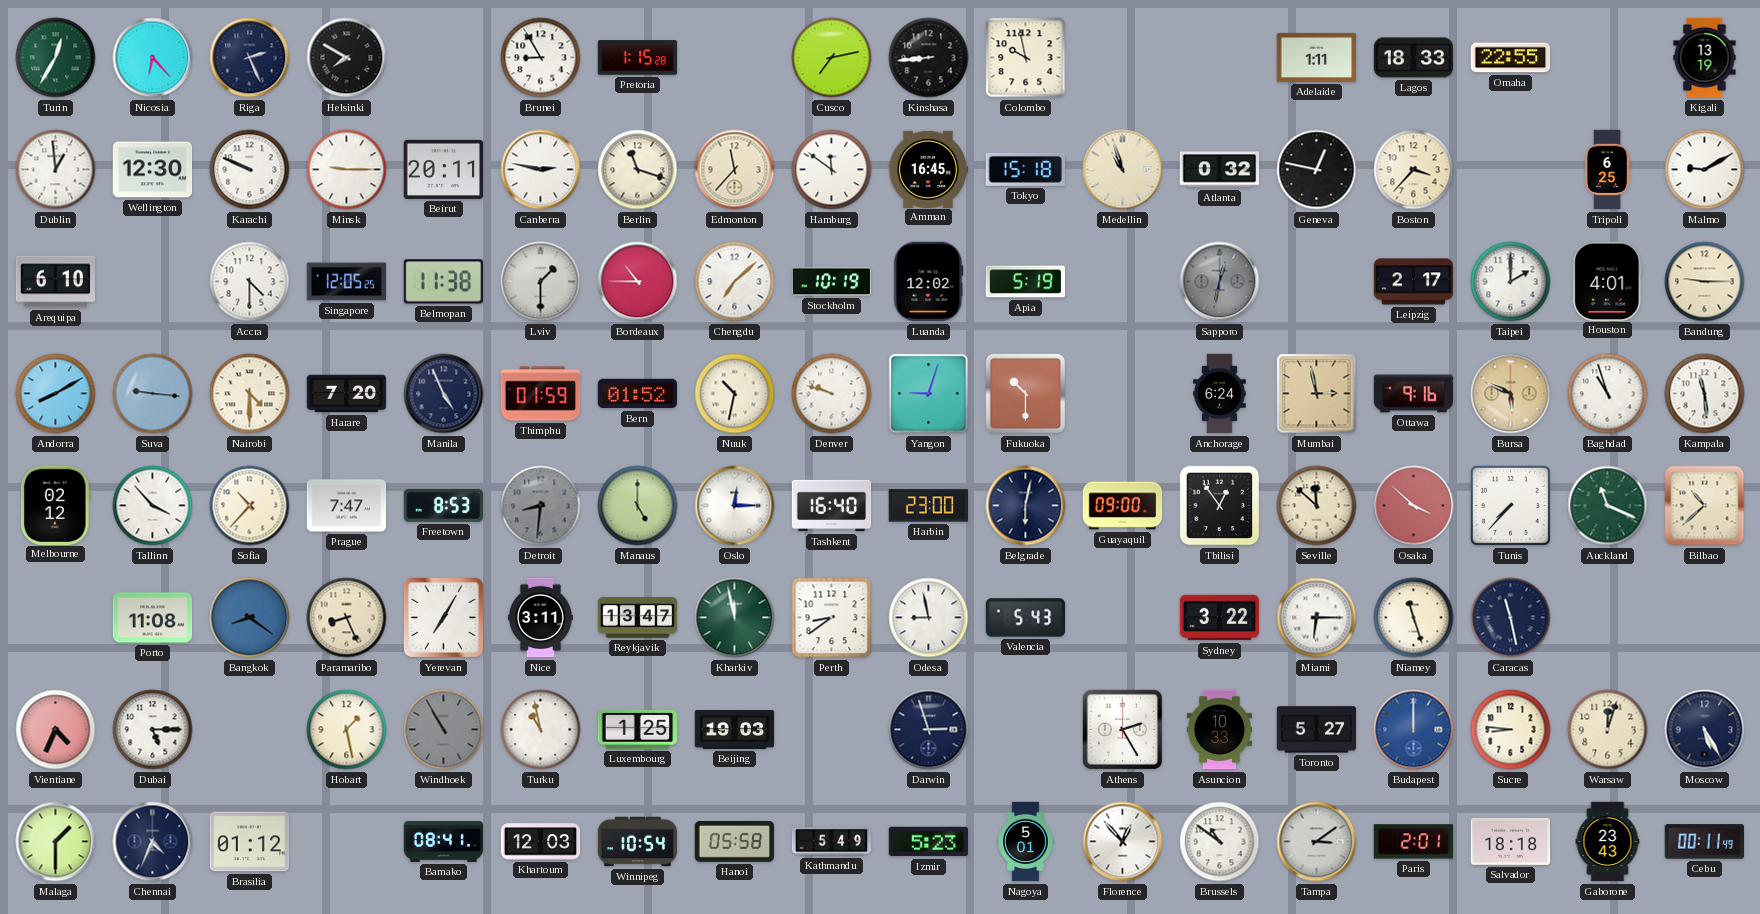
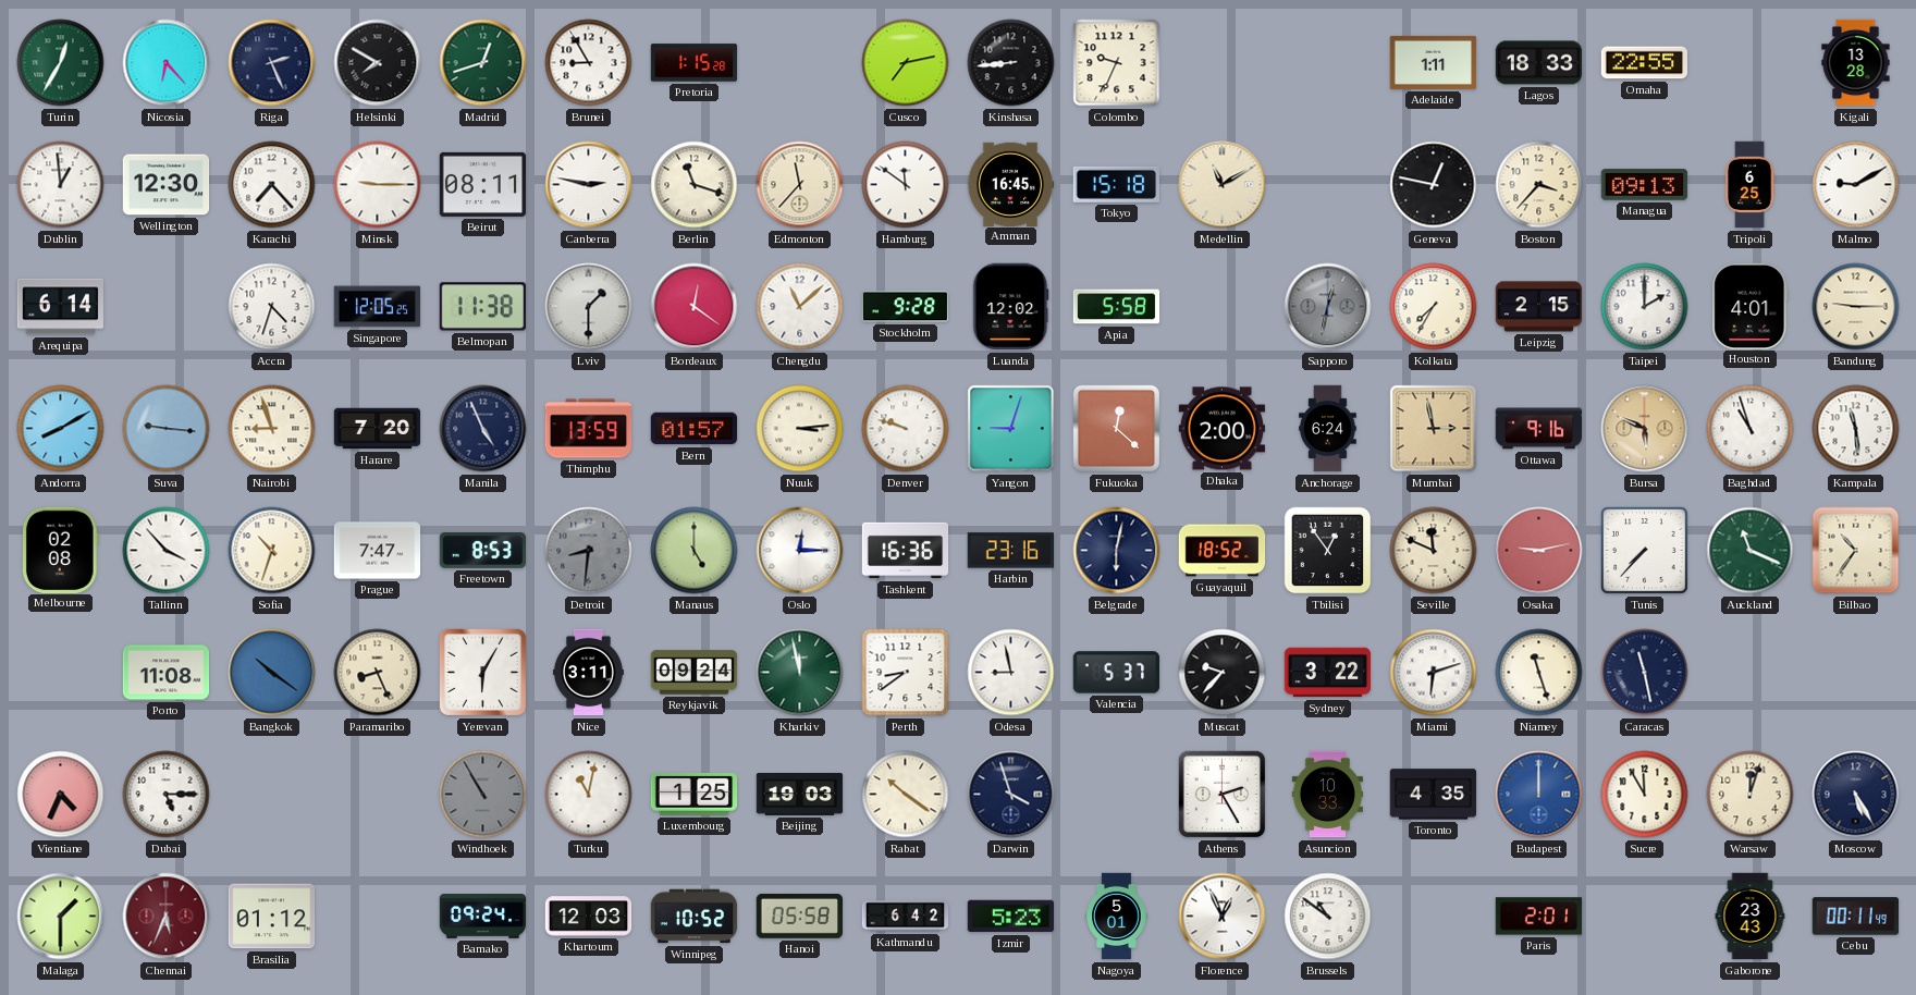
Madrid: none -> 12:42
Colombo: 9:58 -> 9:34
Kigali: 13:19 -> 13:28
Karachi: 9:49 -> 7:23
Beirut: 20:11 -> 08:11
Medellin: 10:57 -> 11:10
Atlanta: 0:32 -> none
Managua: none -> 09:13
Arequipa: 6:10 -> 6:14
Accra: 4:30 -> 4:33
Bordeaux: 10:45 -> 12:21
Chengdu: 7:08 -> 11:08
Stockholm: 10:19 -> 9:28
Apia: 5:19 -> 5:58
Kolkata: none -> 7:35
Leipzig: 2:17 -> 2:15
Nairobi: 4:30 -> 8:57
Thimphu: 01:59 -> 13:59
Bern: 01:52 -> 01:57
Nuuk: 10:32 -> 3:14
Fukuoka: 10:30 -> 12:22
Dhaka: none -> 2:00
Melbourne: 02:12 -> 02:08
Sofia: 10:37 -> 10:33
Tashkent: 16:40 -> 16:36
Harbin: 23:00 -> 23:16
Guayaquil: 09:00 -> 18:52
Seville: 11:52 -> 11:49
Osaka: 3:52 -> 9:13
Bilbao: 10:38 -> 10:36
Bangkok: 8:21 -> 10:21
Yerevan: 7:05 -> 6:05
Reykjavik: 13:47 -> 09:24
Valencia: 5:43 -> 5:37
Muscat: none -> 9:37
Miami: 6:15 -> 6:12
Hobart: 1:28 -> none
Turku: 10:58 -> 11:02
Rabat: none -> 10:21
Darwin: 2:57 -> 3:57
Toronto: 5:27 -> 4:35
Sucre: 8:46 -> 11:55
Chennai: 4:34 -> 5:34
Chennai dial: navy -> burgundy
Bamako: 08:41 -> 09:24
Winnipeg: 10:54 -> 10:52
Kathmandu: 5:49 -> 6:42
Florence: 12:53 -> 12:56
Tampa: 3:09 -> none
Salvador: 18:18 -> none
